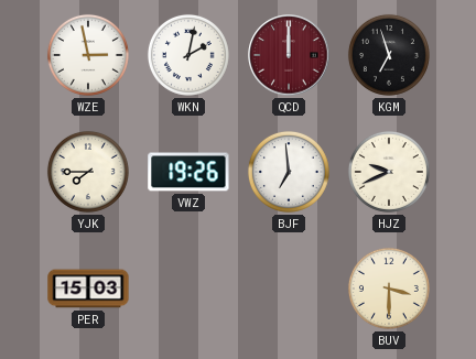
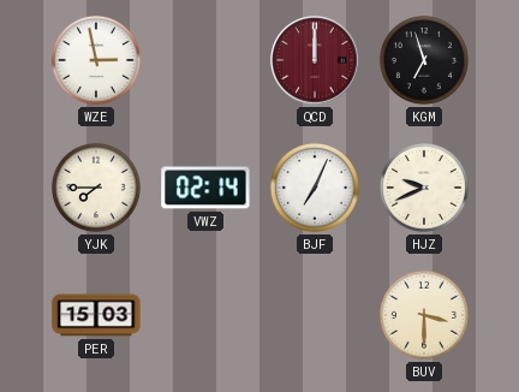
WKN: 2:02 -> none
VWZ: 19:26 -> 02:14
BJF: 6:59 -> 7:04
